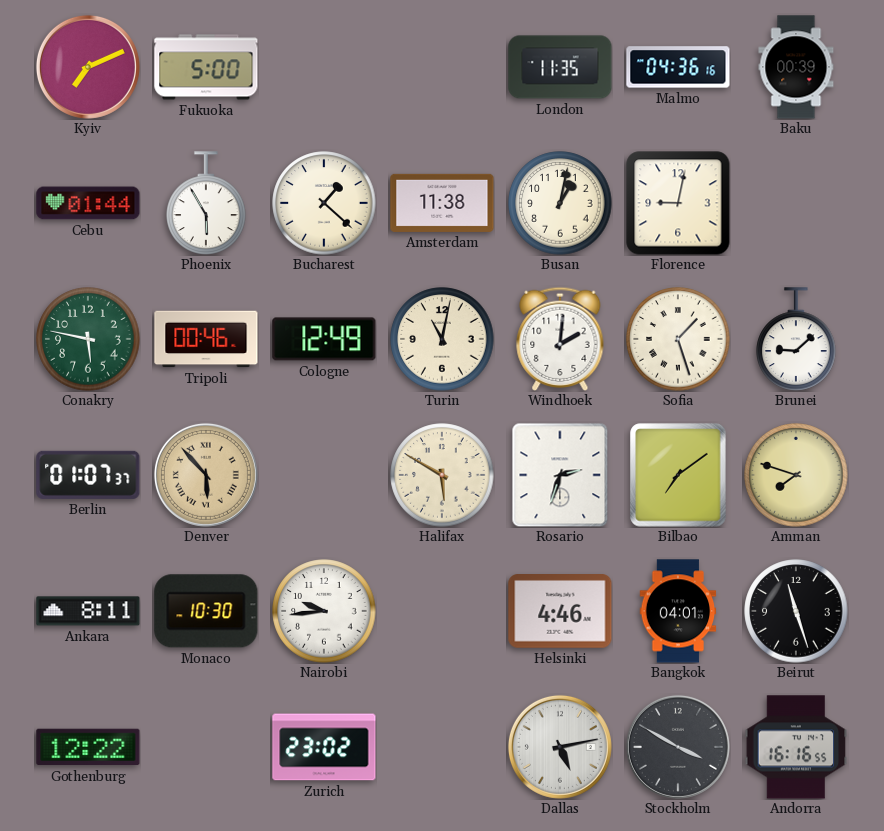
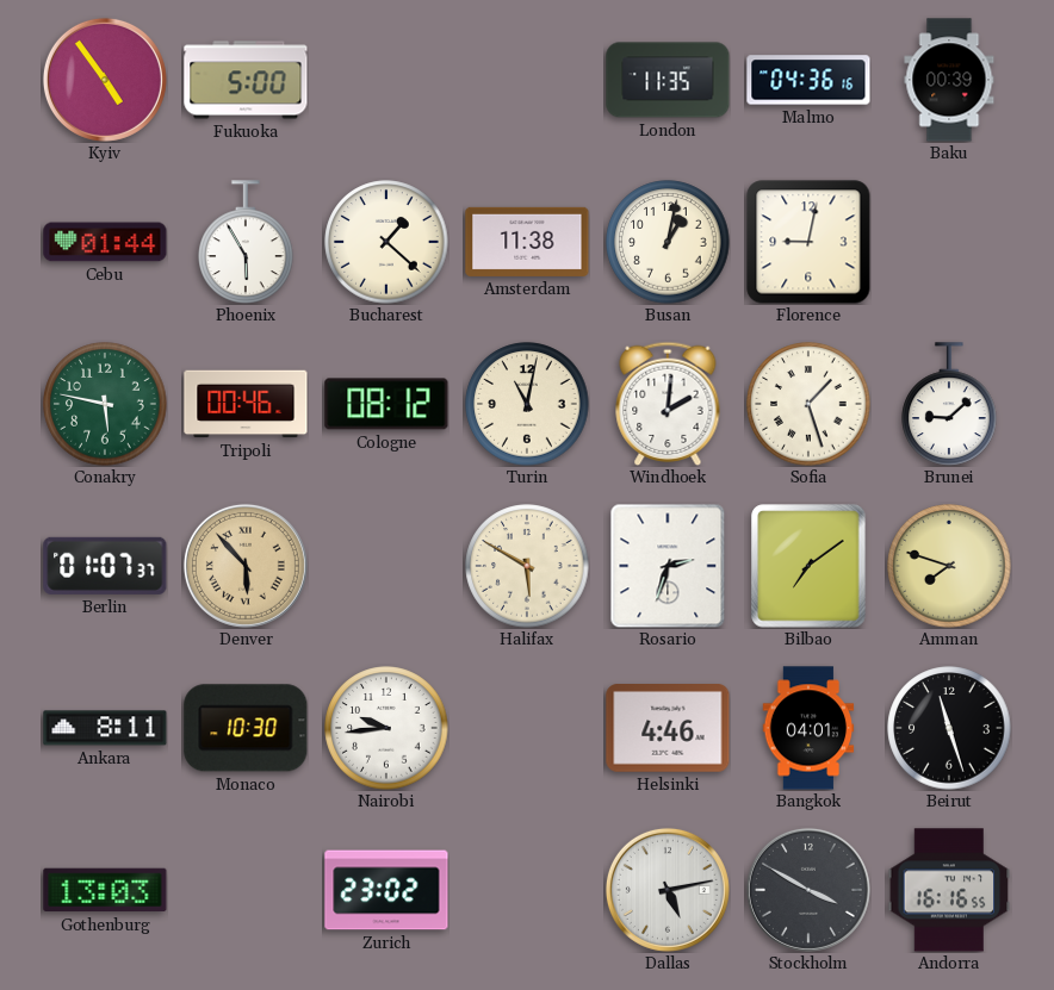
Kyiv: 7:11 -> 4:54
Cologne: 12:49 -> 08:12
Gothenburg: 12:22 -> 13:03
